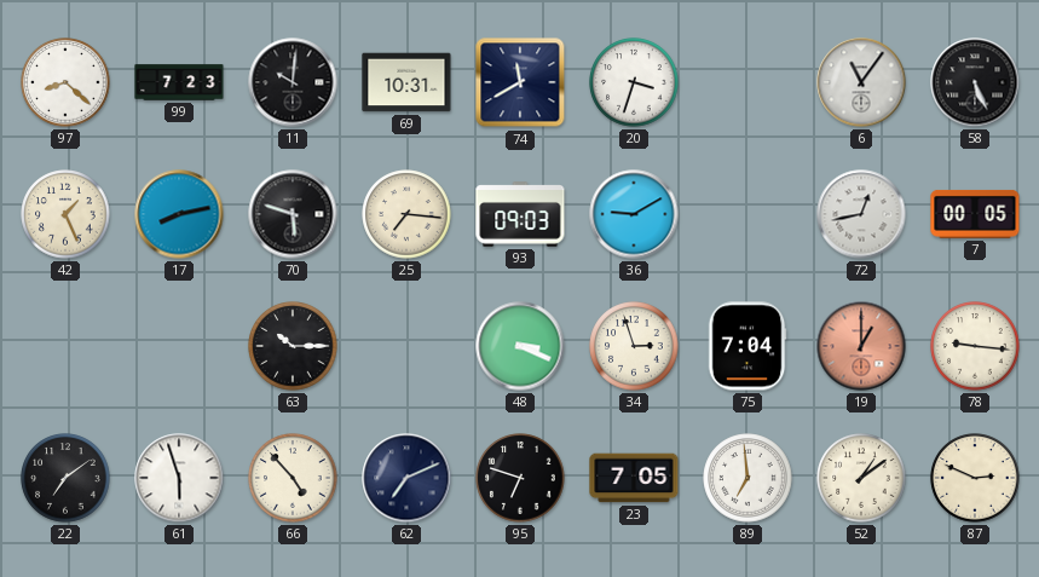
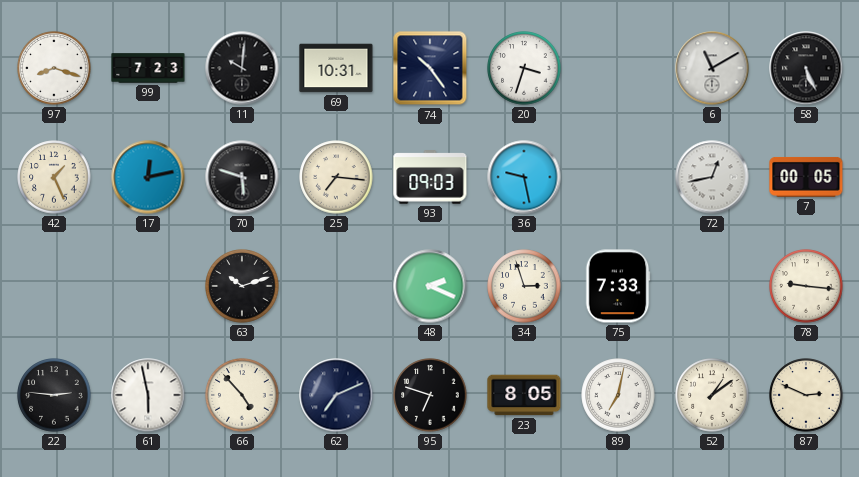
97: 8:22 -> 8:18
74: 11:40 -> 10:24
6: 11:06 -> 11:10
17: 8:13 -> 12:13
36: 9:10 -> 9:28
63: 10:15 -> 10:12
48: 3:19 -> 2:19
75: 7:04 -> 7:33
19: 1:00 -> none
22: 7:09 -> 2:46
61: 5:57 -> 5:58
23: 7:05 -> 8:05
89: 6:59 -> 7:02
